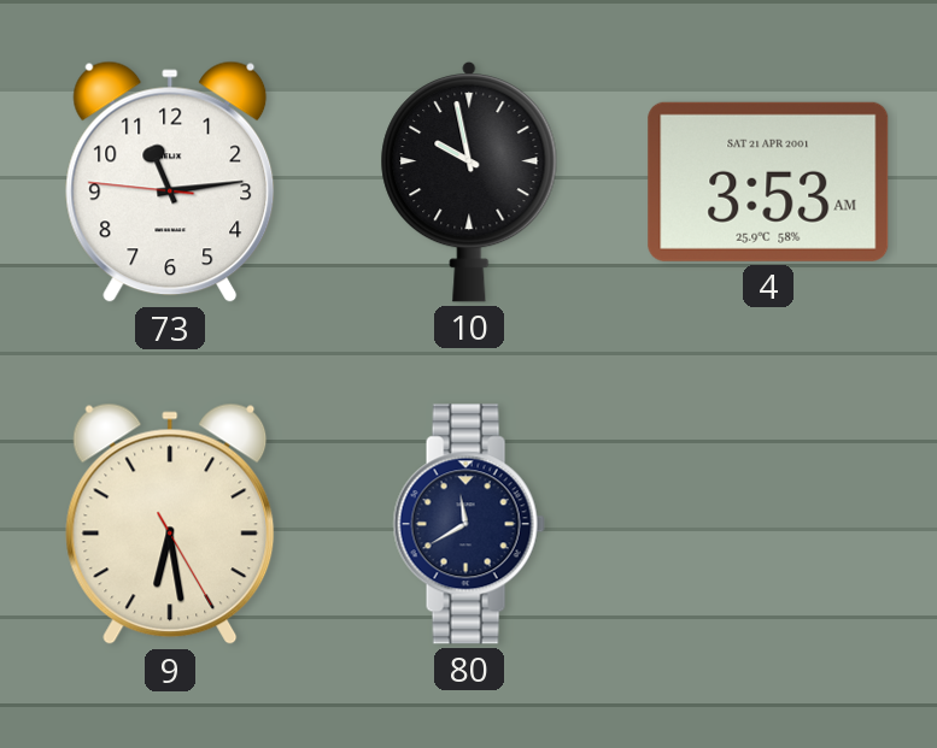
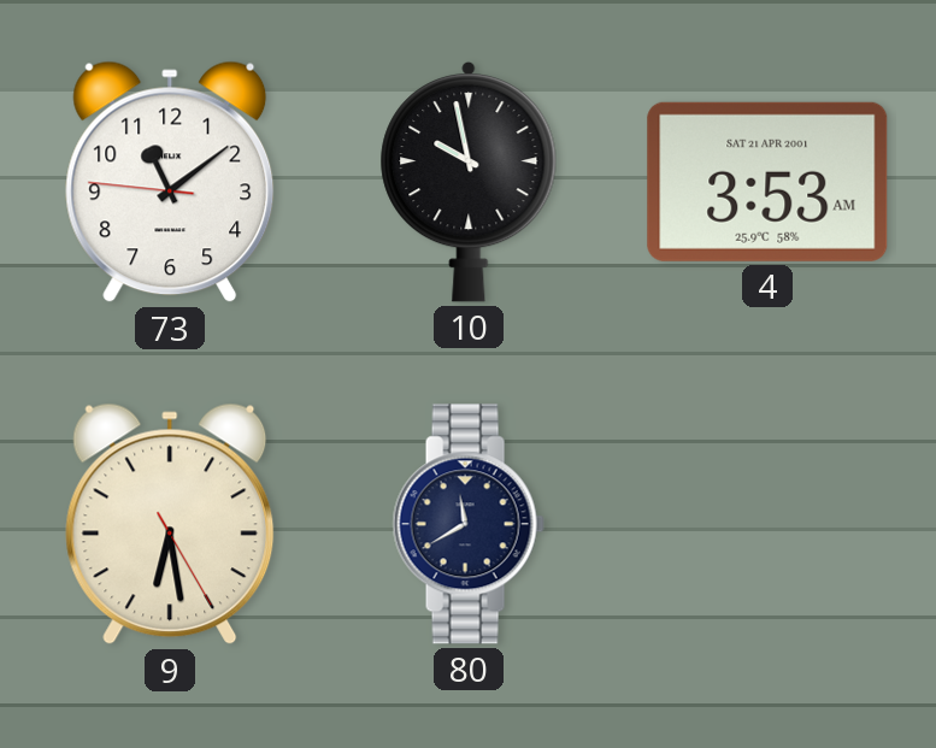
73: 11:13 -> 11:08
